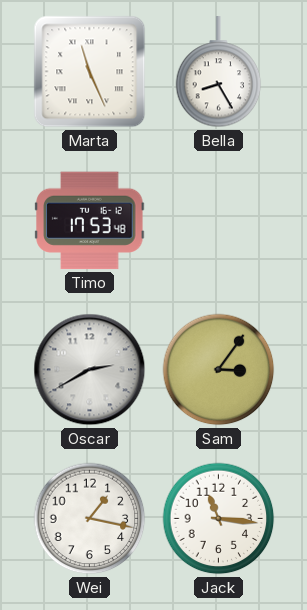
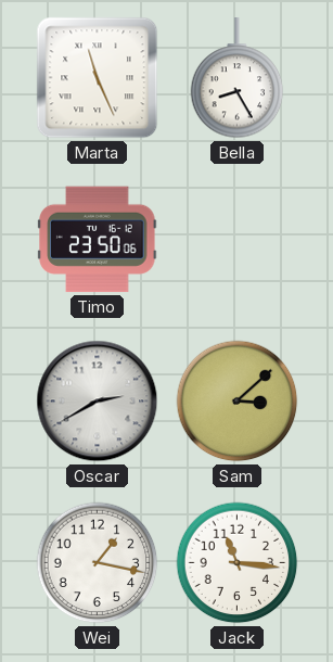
Timo: 17:53 -> 23:50
Sam: 3:06 -> 3:08
